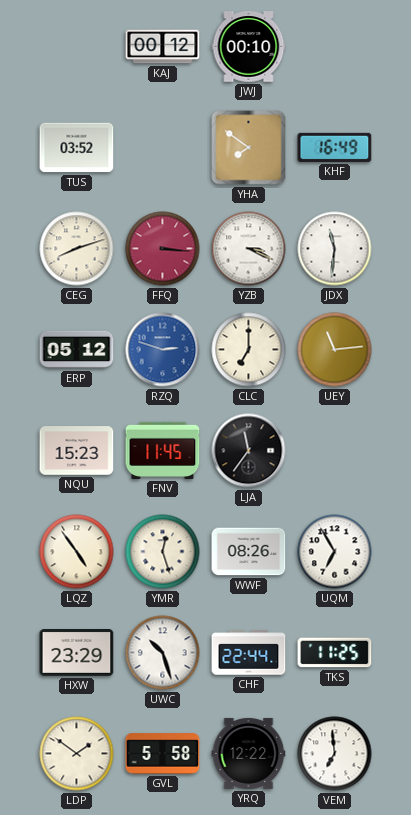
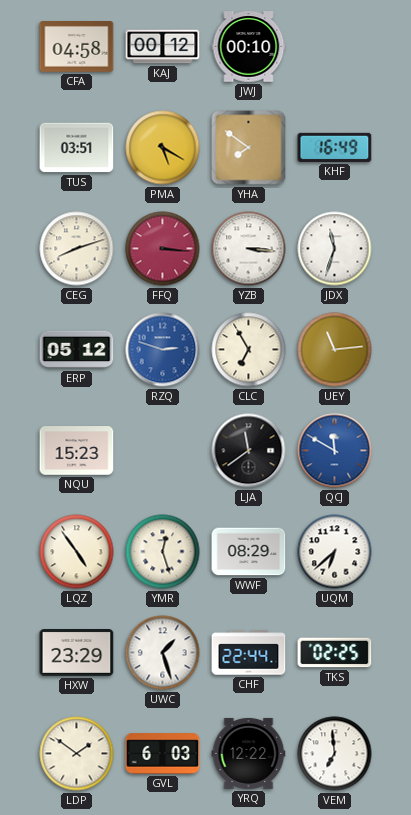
CFA: none -> 04:58
TUS: 03:52 -> 03:51
PMA: none -> 5:20
YZB: 3:19 -> 3:16
JDX: 11:31 -> 11:33
CLC: 7:00 -> 6:55
FNV: 11:45 -> none
LJA: 11:36 -> 11:39
QCJ: none -> 11:50
WWF: 08:26 -> 08:29
UQM: 6:55 -> 6:38
UWC: 10:27 -> 1:27
TKS: 11:25 -> 02:25
GVL: 5:58 -> 6:03
